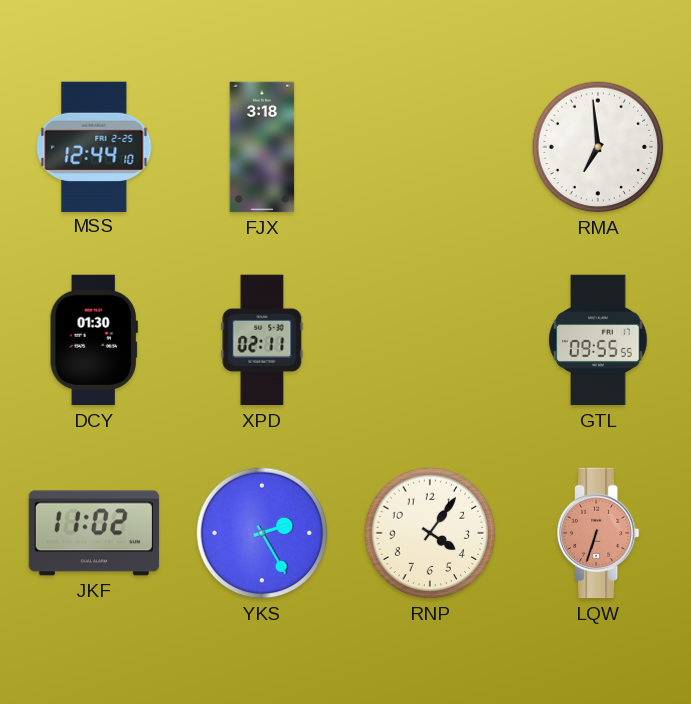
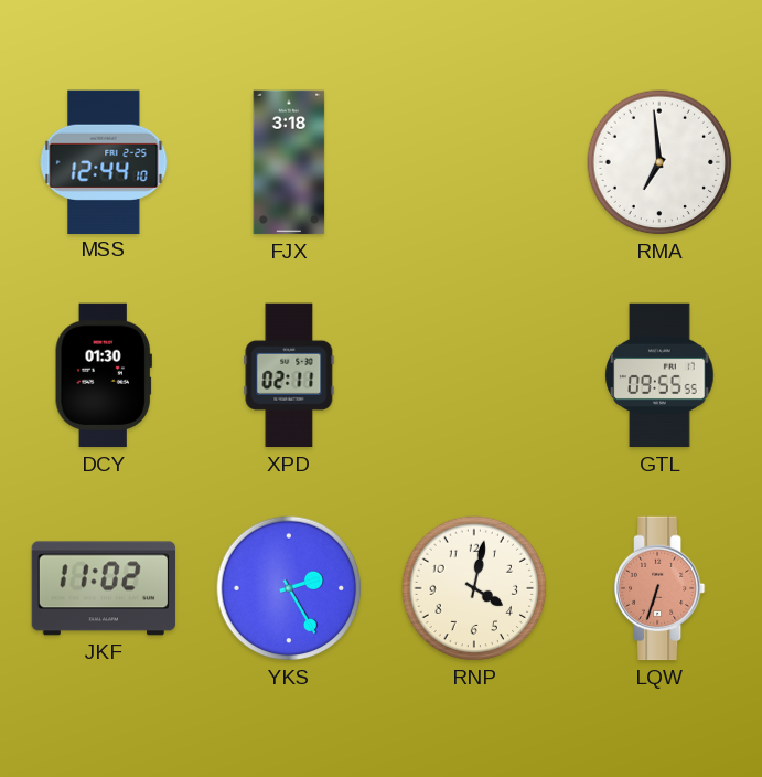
RNP: 4:06 -> 4:02
